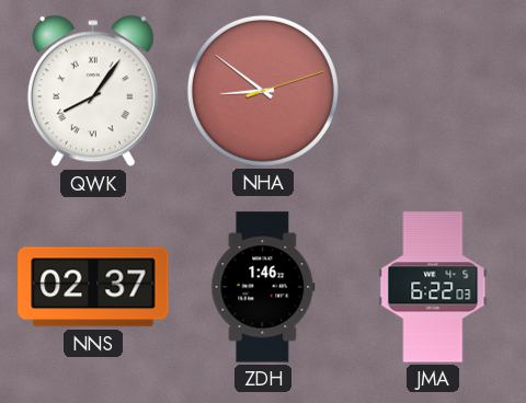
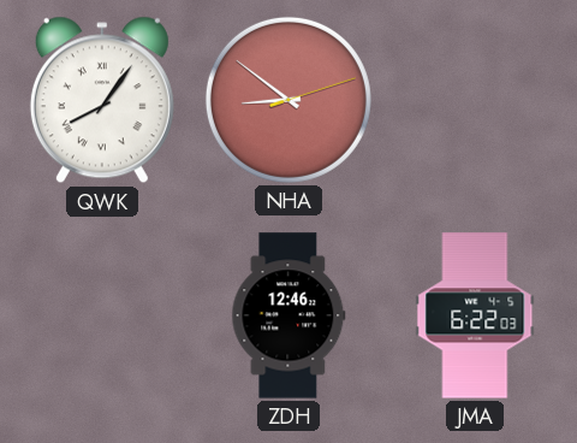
NNS: 02:37 -> none
ZDH: 1:46 -> 12:46
